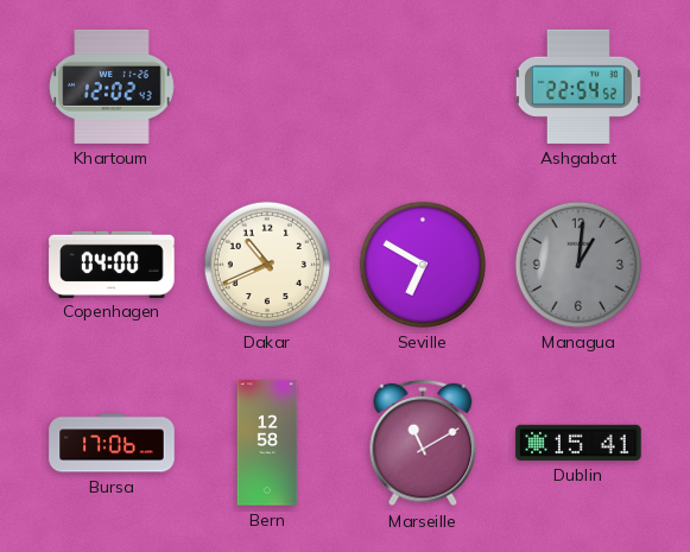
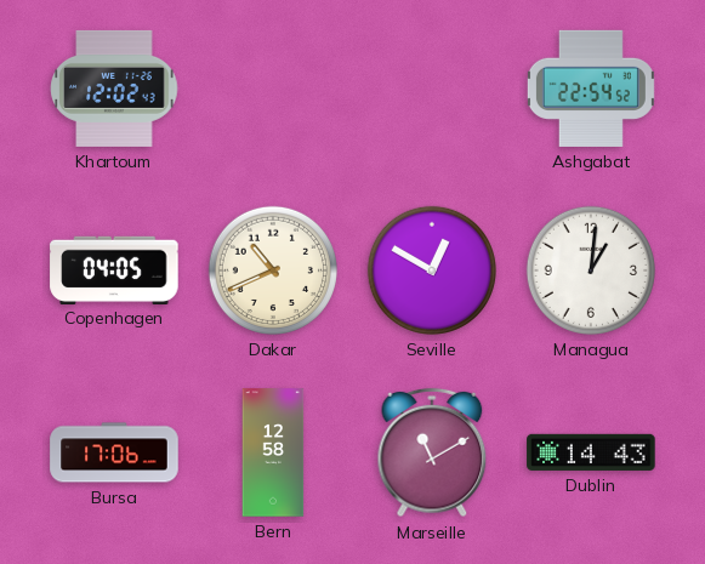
Copenhagen: 04:00 -> 04:05
Seville: 6:50 -> 12:50
Managua dial: grey -> white
Dublin: 15:41 -> 14:43
